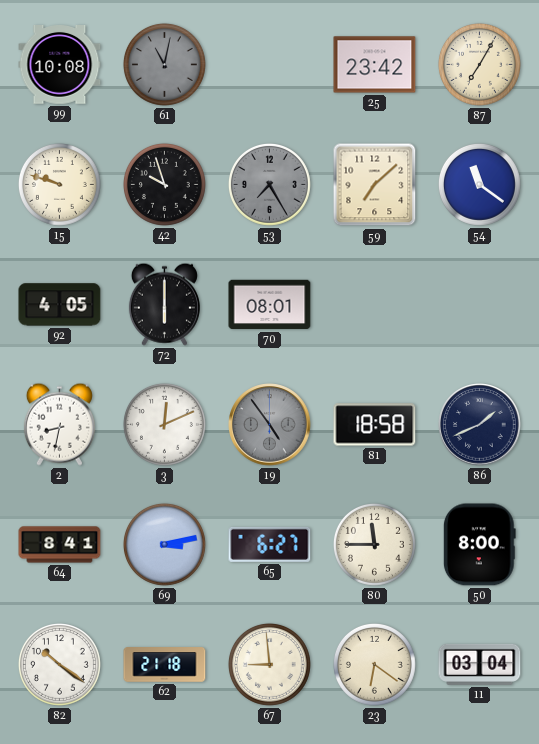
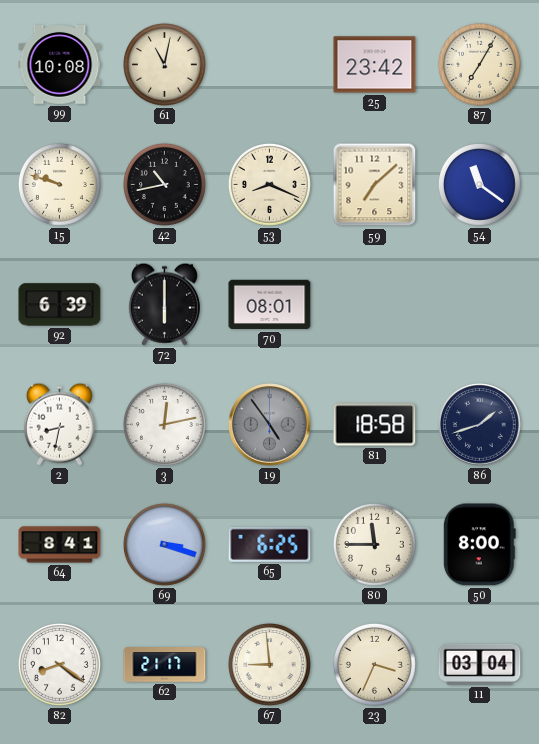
61 dial: grey -> cream
42: 9:57 -> 10:43
53: 7:25 -> 8:19
53 dial: grey -> cream
92: 4:05 -> 6:39
3: 12:11 -> 12:13
86: 1:41 -> 1:42
69: 3:13 -> 3:18
65: 6:27 -> 6:25
82: 10:21 -> 8:21
62: 21:18 -> 21:17
23: 6:21 -> 3:34
